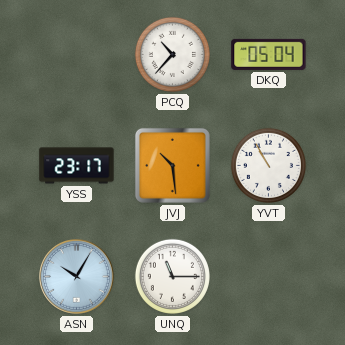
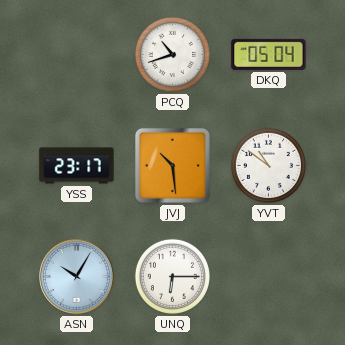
PCQ: 10:37 -> 10:42
YVT: 10:55 -> 10:51
UNQ: 11:15 -> 6:15
